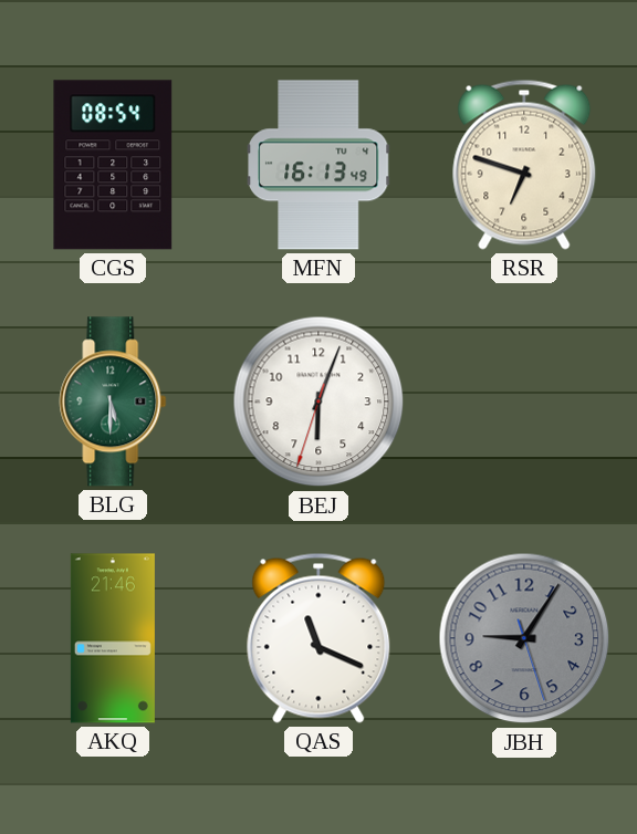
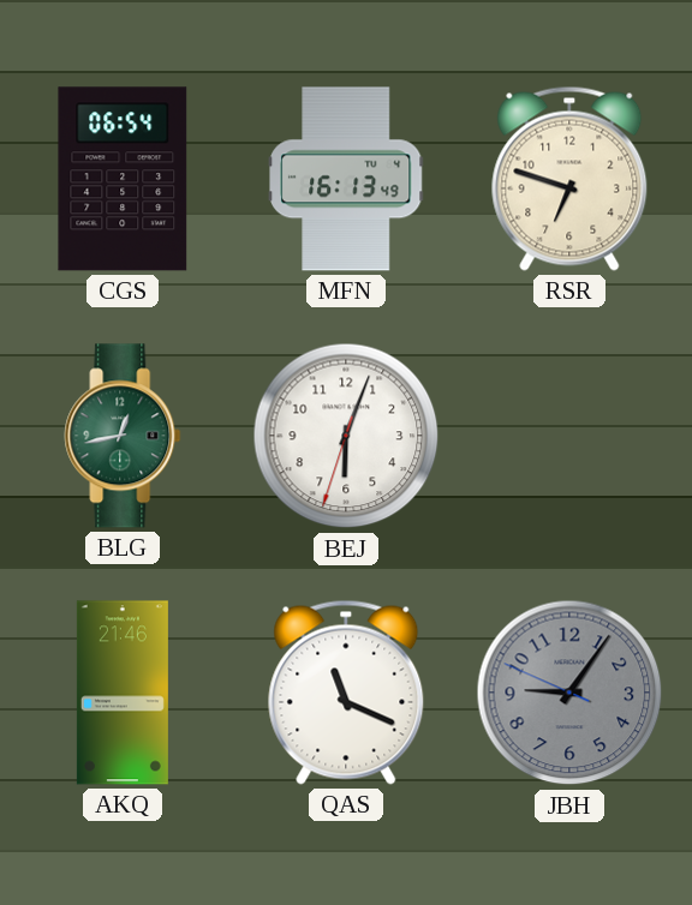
CGS: 08:54 -> 06:54
BLG: 5:30 -> 12:43
JBH: 9:05:27 -> 9:05:49
